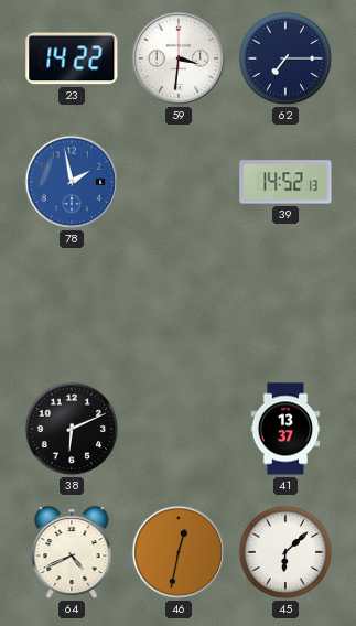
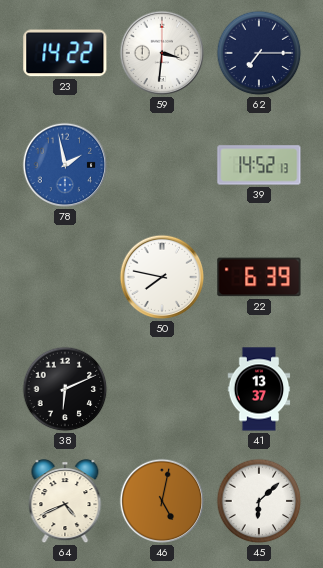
50: none -> 7:47
22: none -> 6:39
46: 12:32 -> 5:02
